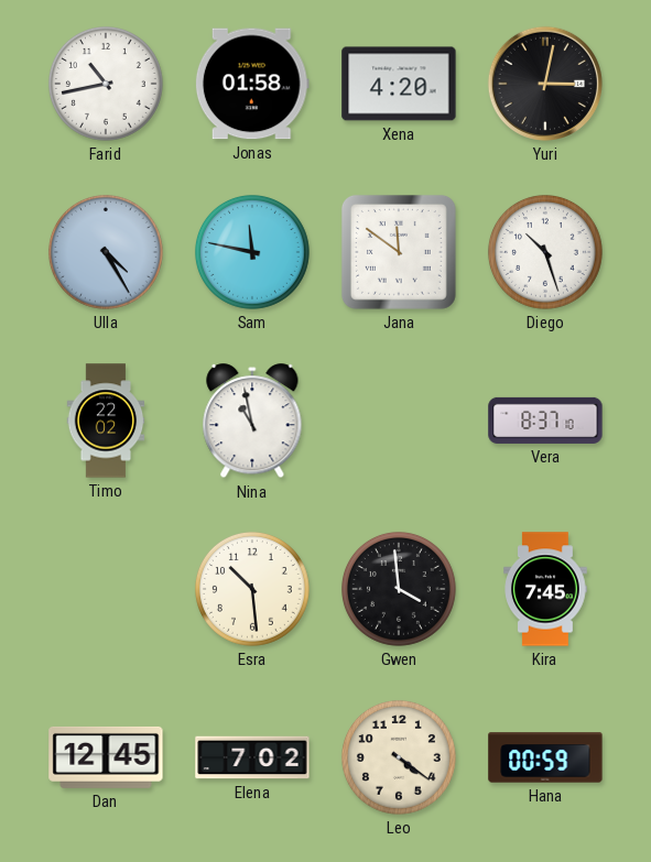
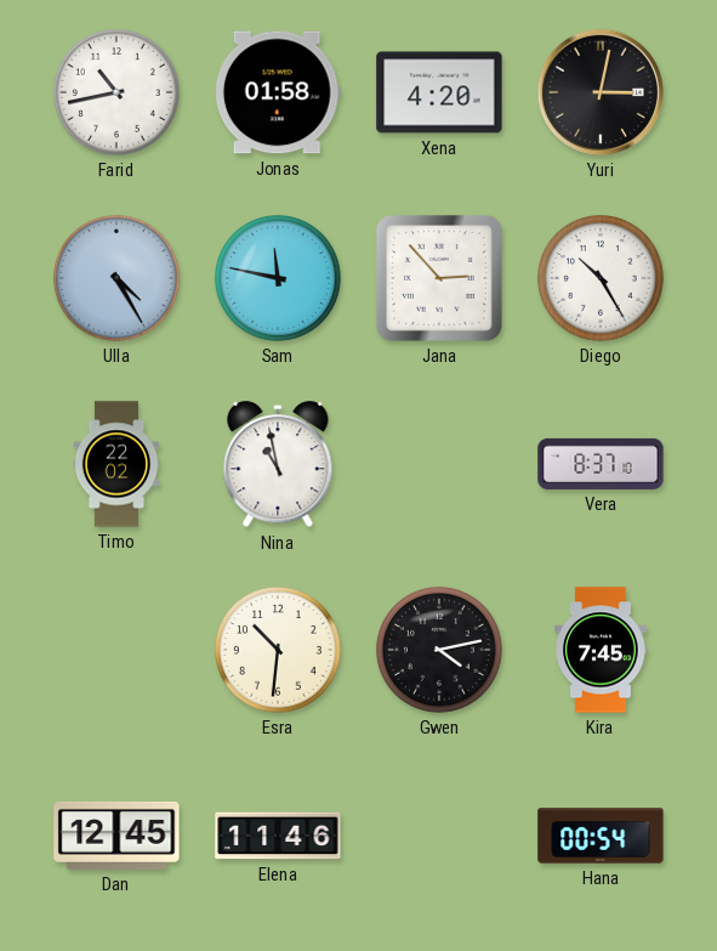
Jana: 11:51 -> 2:53
Diego: 10:27 -> 10:25
Esra: 10:29 -> 10:31
Gwen: 3:59 -> 4:13
Elena: 7:02 -> 11:46
Leo: 4:21 -> none
Hana: 00:59 -> 00:54
